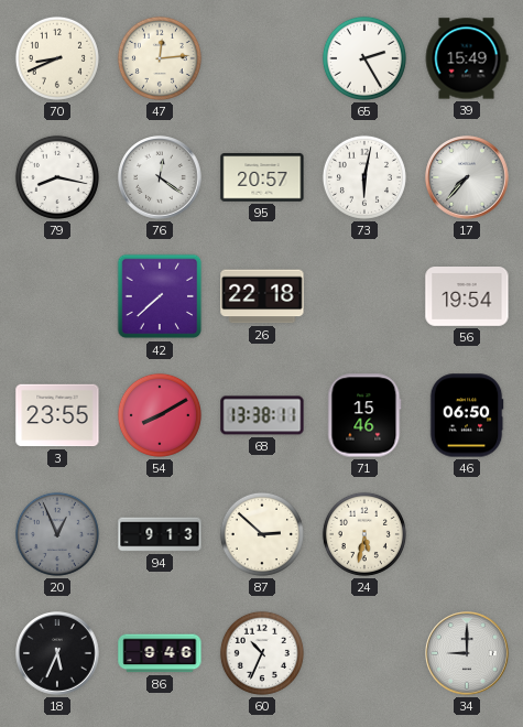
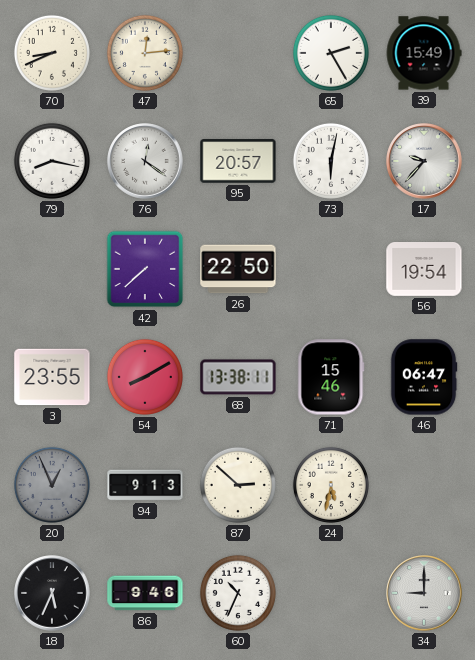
17: 7:37 -> 9:37
26: 22:18 -> 22:50
46: 06:50 -> 06:47
